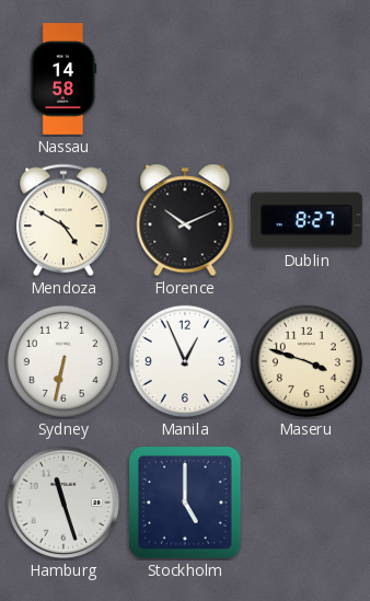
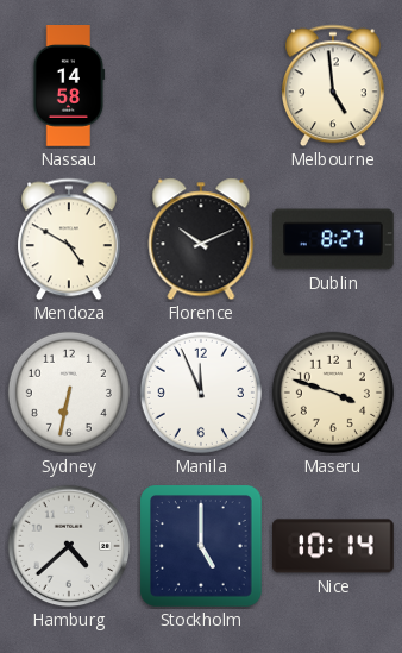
Melbourne: none -> 4:59
Manila: 12:56 -> 11:56
Hamburg: 11:27 -> 4:38
Nice: none -> 10:14
